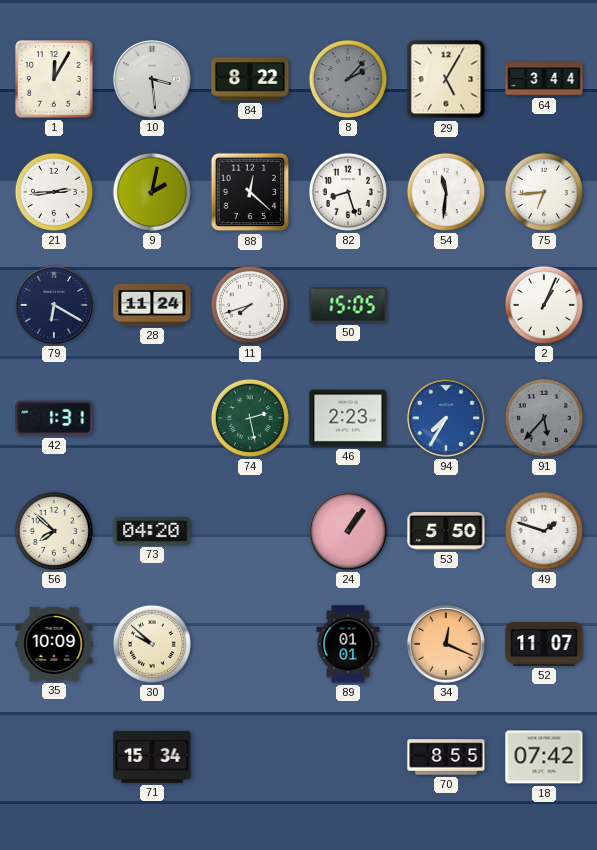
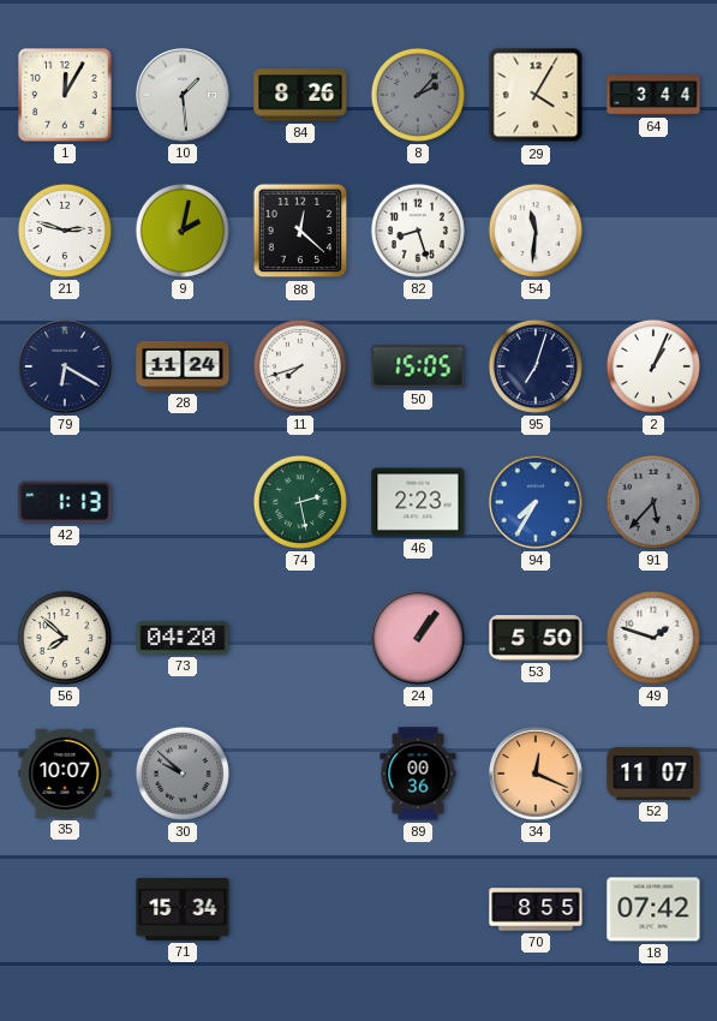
10: 3:29 -> 1:29
84: 8:22 -> 8:26
29: 5:05 -> 4:05
21: 2:44 -> 2:48
75: 6:44 -> none
95: none -> 7:03
42: 1:31 -> 1:13
35: 10:09 -> 10:07
30 dial: cream -> grey
89: 01:01 -> 00:36
